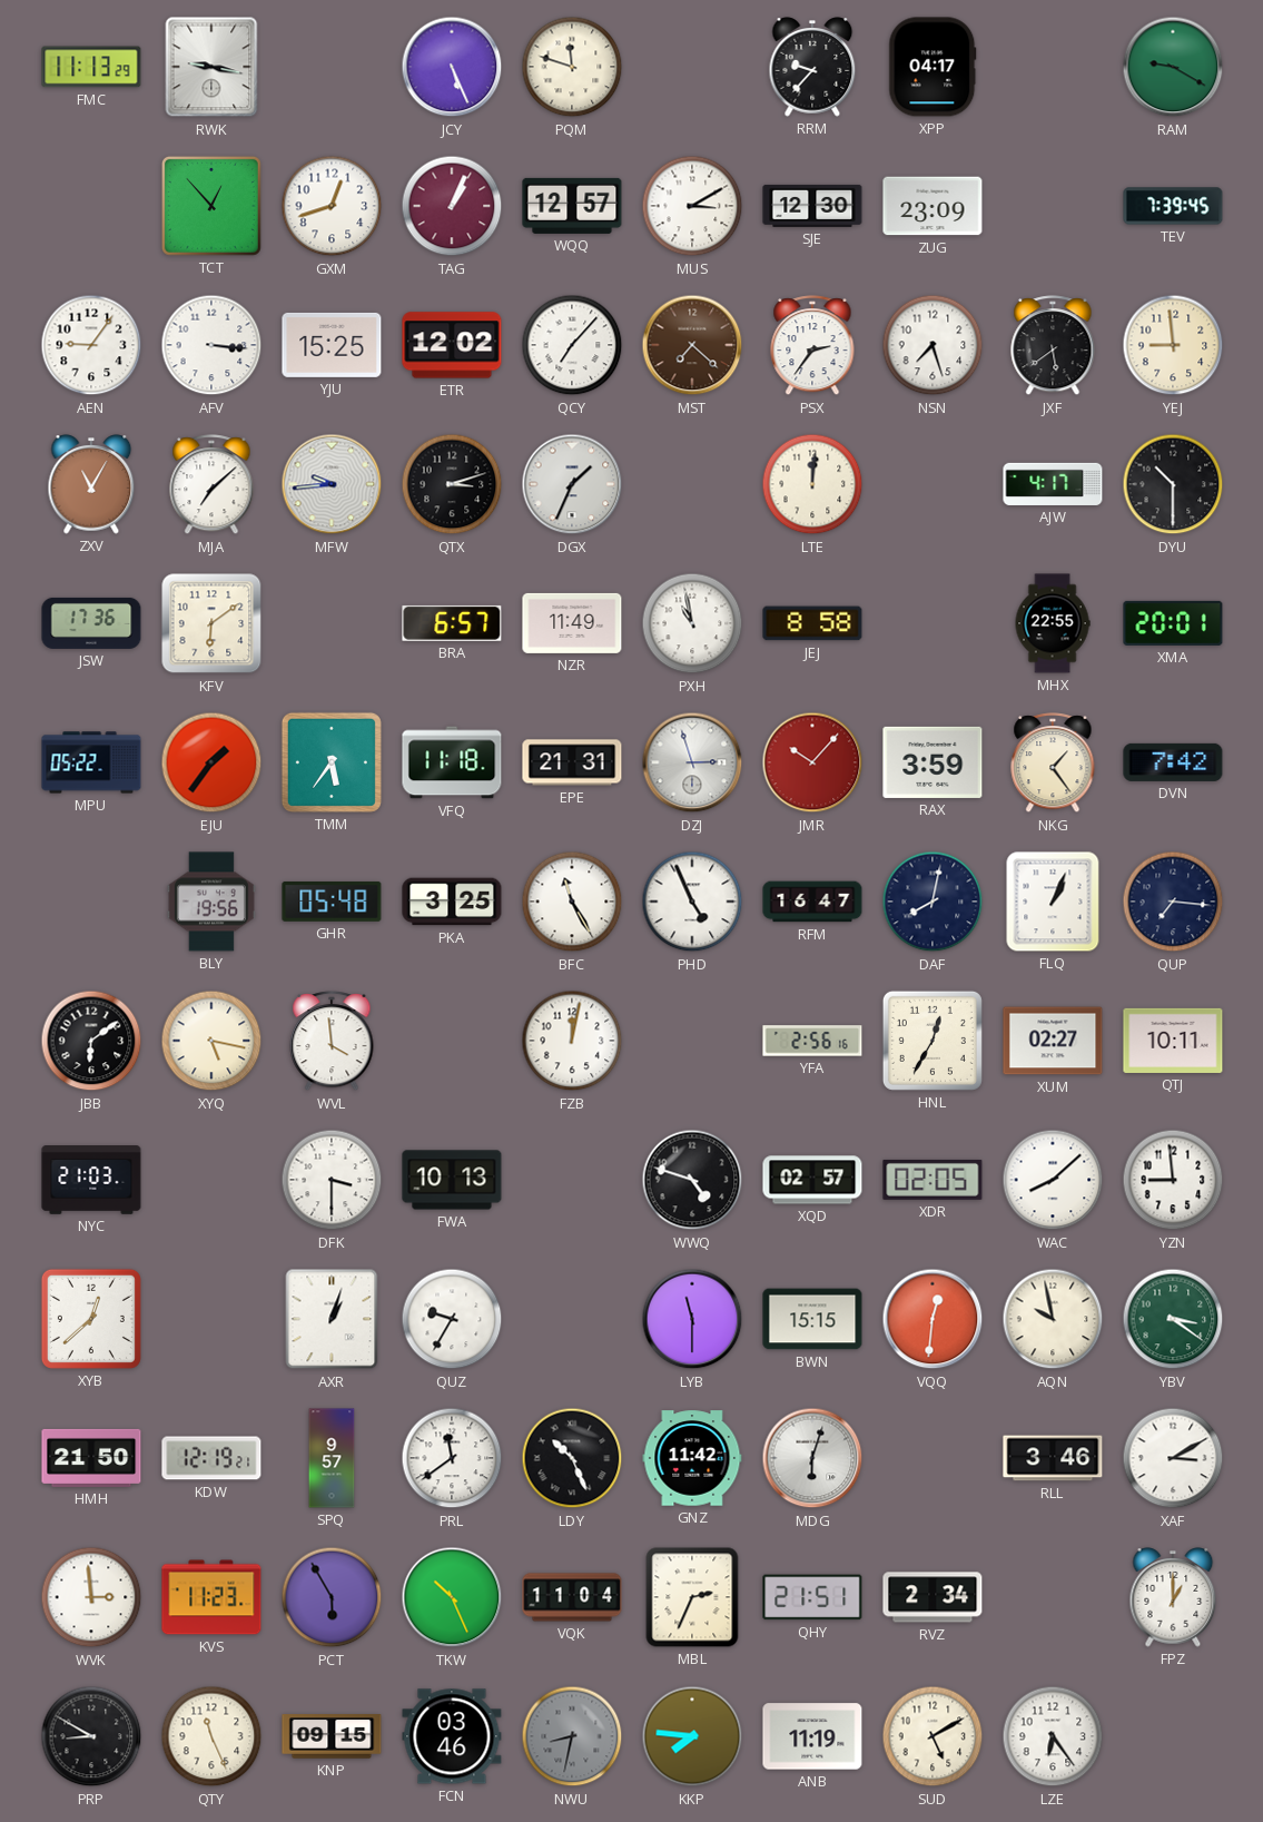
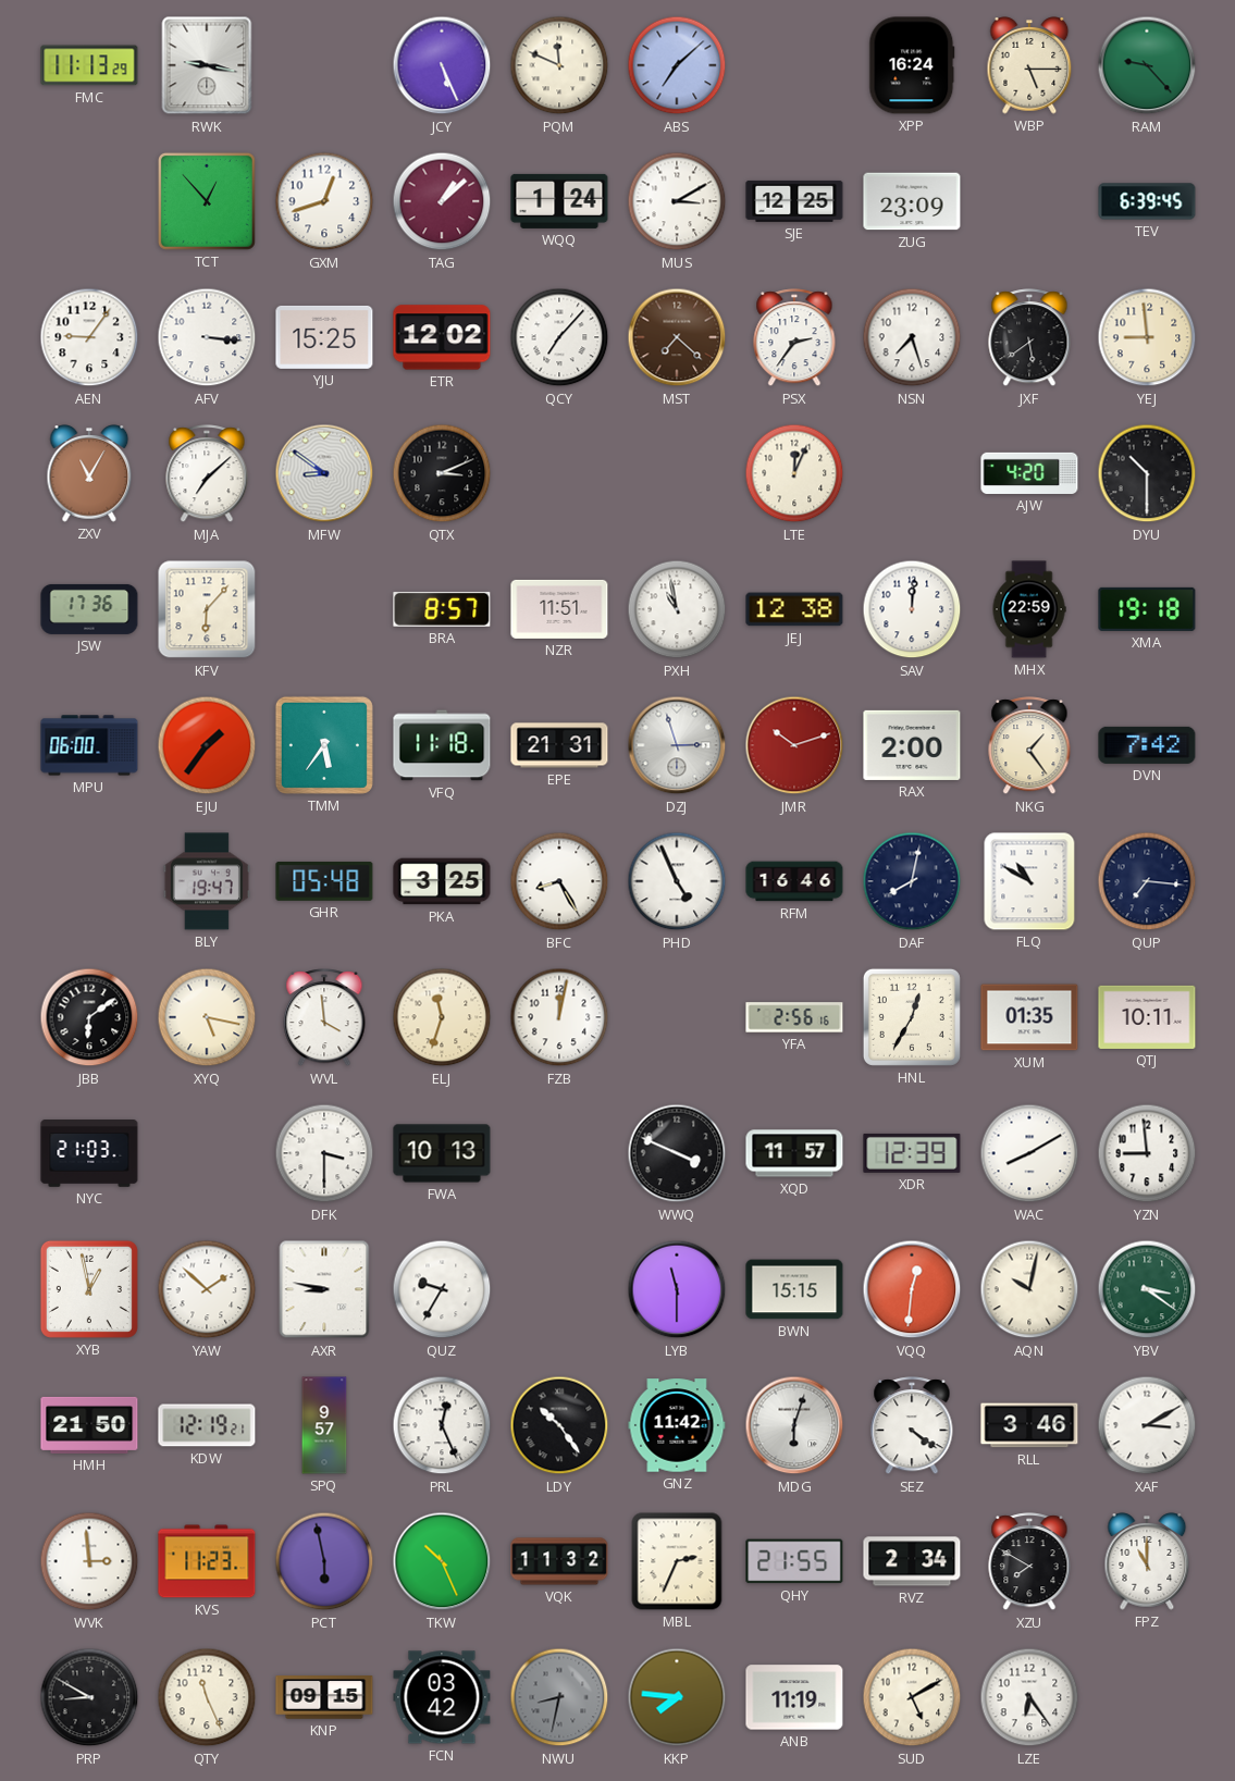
PQM: 11:48 -> 11:49
ABS: none -> 7:08
RRM: 9:37 -> none
XPP: 04:17 -> 16:24
WBP: none -> 5:15
RAM: 9:20 -> 9:23
TAG: 1:04 -> 1:08
WQQ: 12:57 -> 1:24
SJE: 12:30 -> 12:25
TEV: 7:39 -> 6:39
MFW: 9:44 -> 8:51
QTX: 3:12 -> 3:11
DGX: 1:34 -> none
LTE: 12:01 -> 12:04
AJW: 4:17 -> 4:20
KFV: 6:09 -> 6:07
BRA: 6:57 -> 8:57
NZR: 11:49 -> 11:51
JEJ: 8:58 -> 12:38
SAV: none -> 12:01
MHX: 22:55 -> 22:59
XMA: 20:01 -> 19:18
MPU: 05:22 -> 06:00
JMR: 10:07 -> 10:12
RAX: 3:59 -> 2:00
BLY: 19:56 -> 19:47
BFC: 11:25 -> 8:25
RFM: 16:47 -> 16:46
FLQ: 1:04 -> 10:50
ELJ: none -> 11:33
XUM: 02:27 -> 01:35
WWQ: 4:48 -> 3:49
XQD: 02:57 -> 11:57
XDR: 02:05 -> 12:39
WAC: 8:08 -> 8:10
XYB: 12:38 -> 12:58
YAW: none -> 1:52
AXR: 1:03 -> 8:47
AQN: 9:58 -> 10:02
PRL: 11:39 -> 12:26
LDY: 10:26 -> 10:24
SEZ: none -> 4:21
PCT: 5:55 -> 5:58
VQK: 11:04 -> 11:32
QHY: 21:51 -> 21:55
XZU: none -> 7:50
FPZ: 1:00 -> 11:00
FCN: 03:46 -> 03:42
